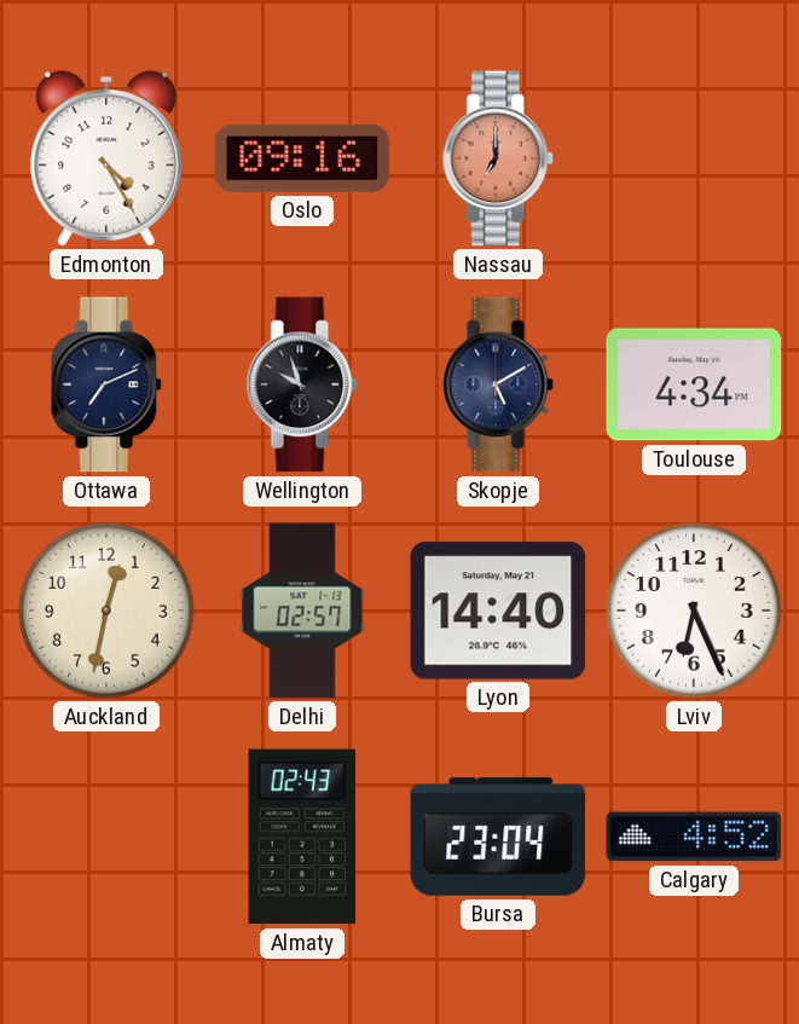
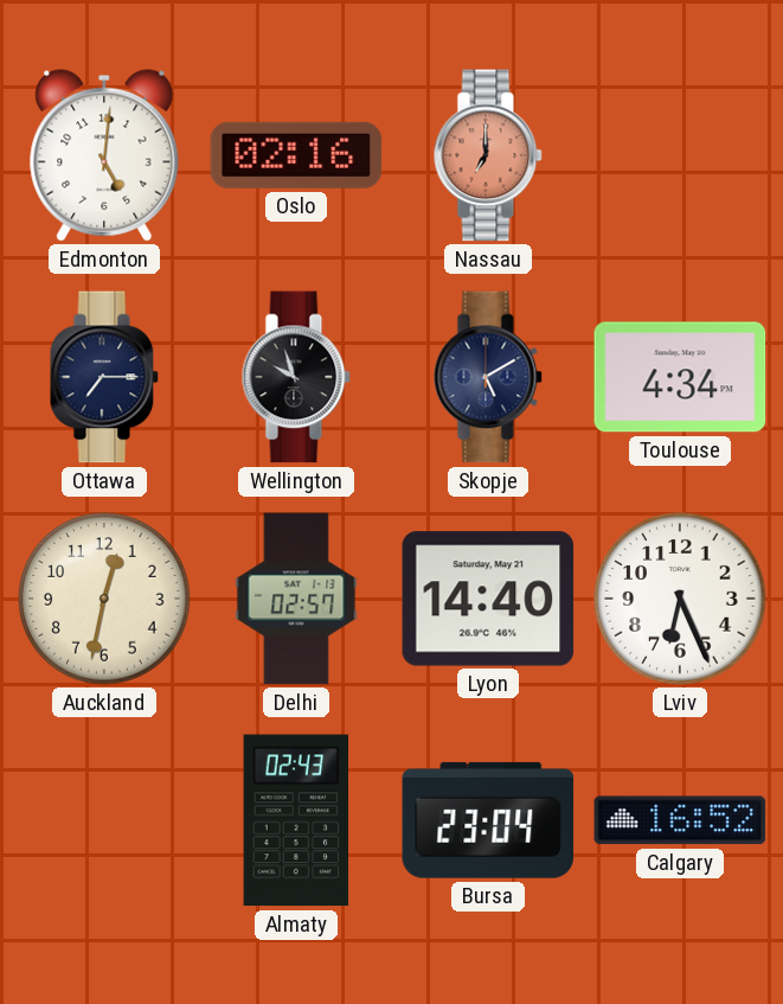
Edmonton: 4:25 -> 5:01
Oslo: 09:16 -> 02:16
Ottawa: 7:11 -> 7:15
Calgary: 4:52 -> 16:52
